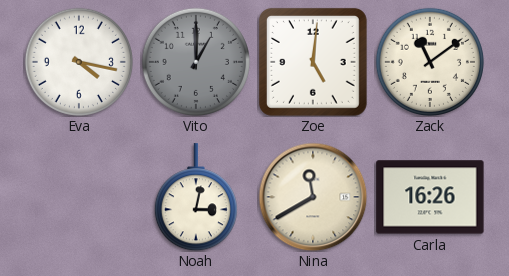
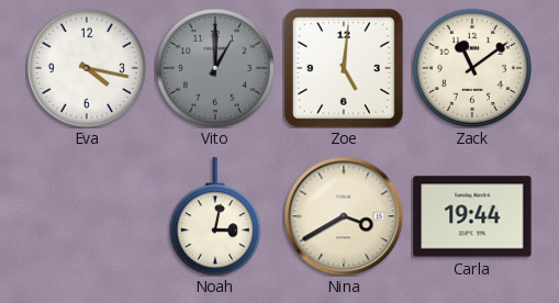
Nina: 11:40 -> 3:40
Carla: 16:26 -> 19:44
